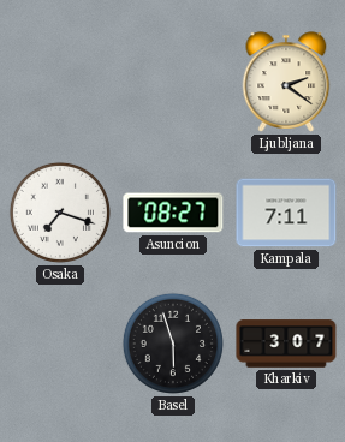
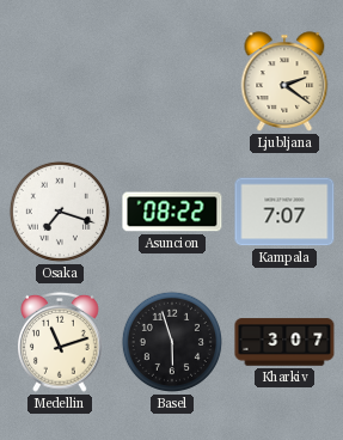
Asuncion: 08:27 -> 08:22
Kampala: 7:11 -> 7:07
Medellin: none -> 11:12
